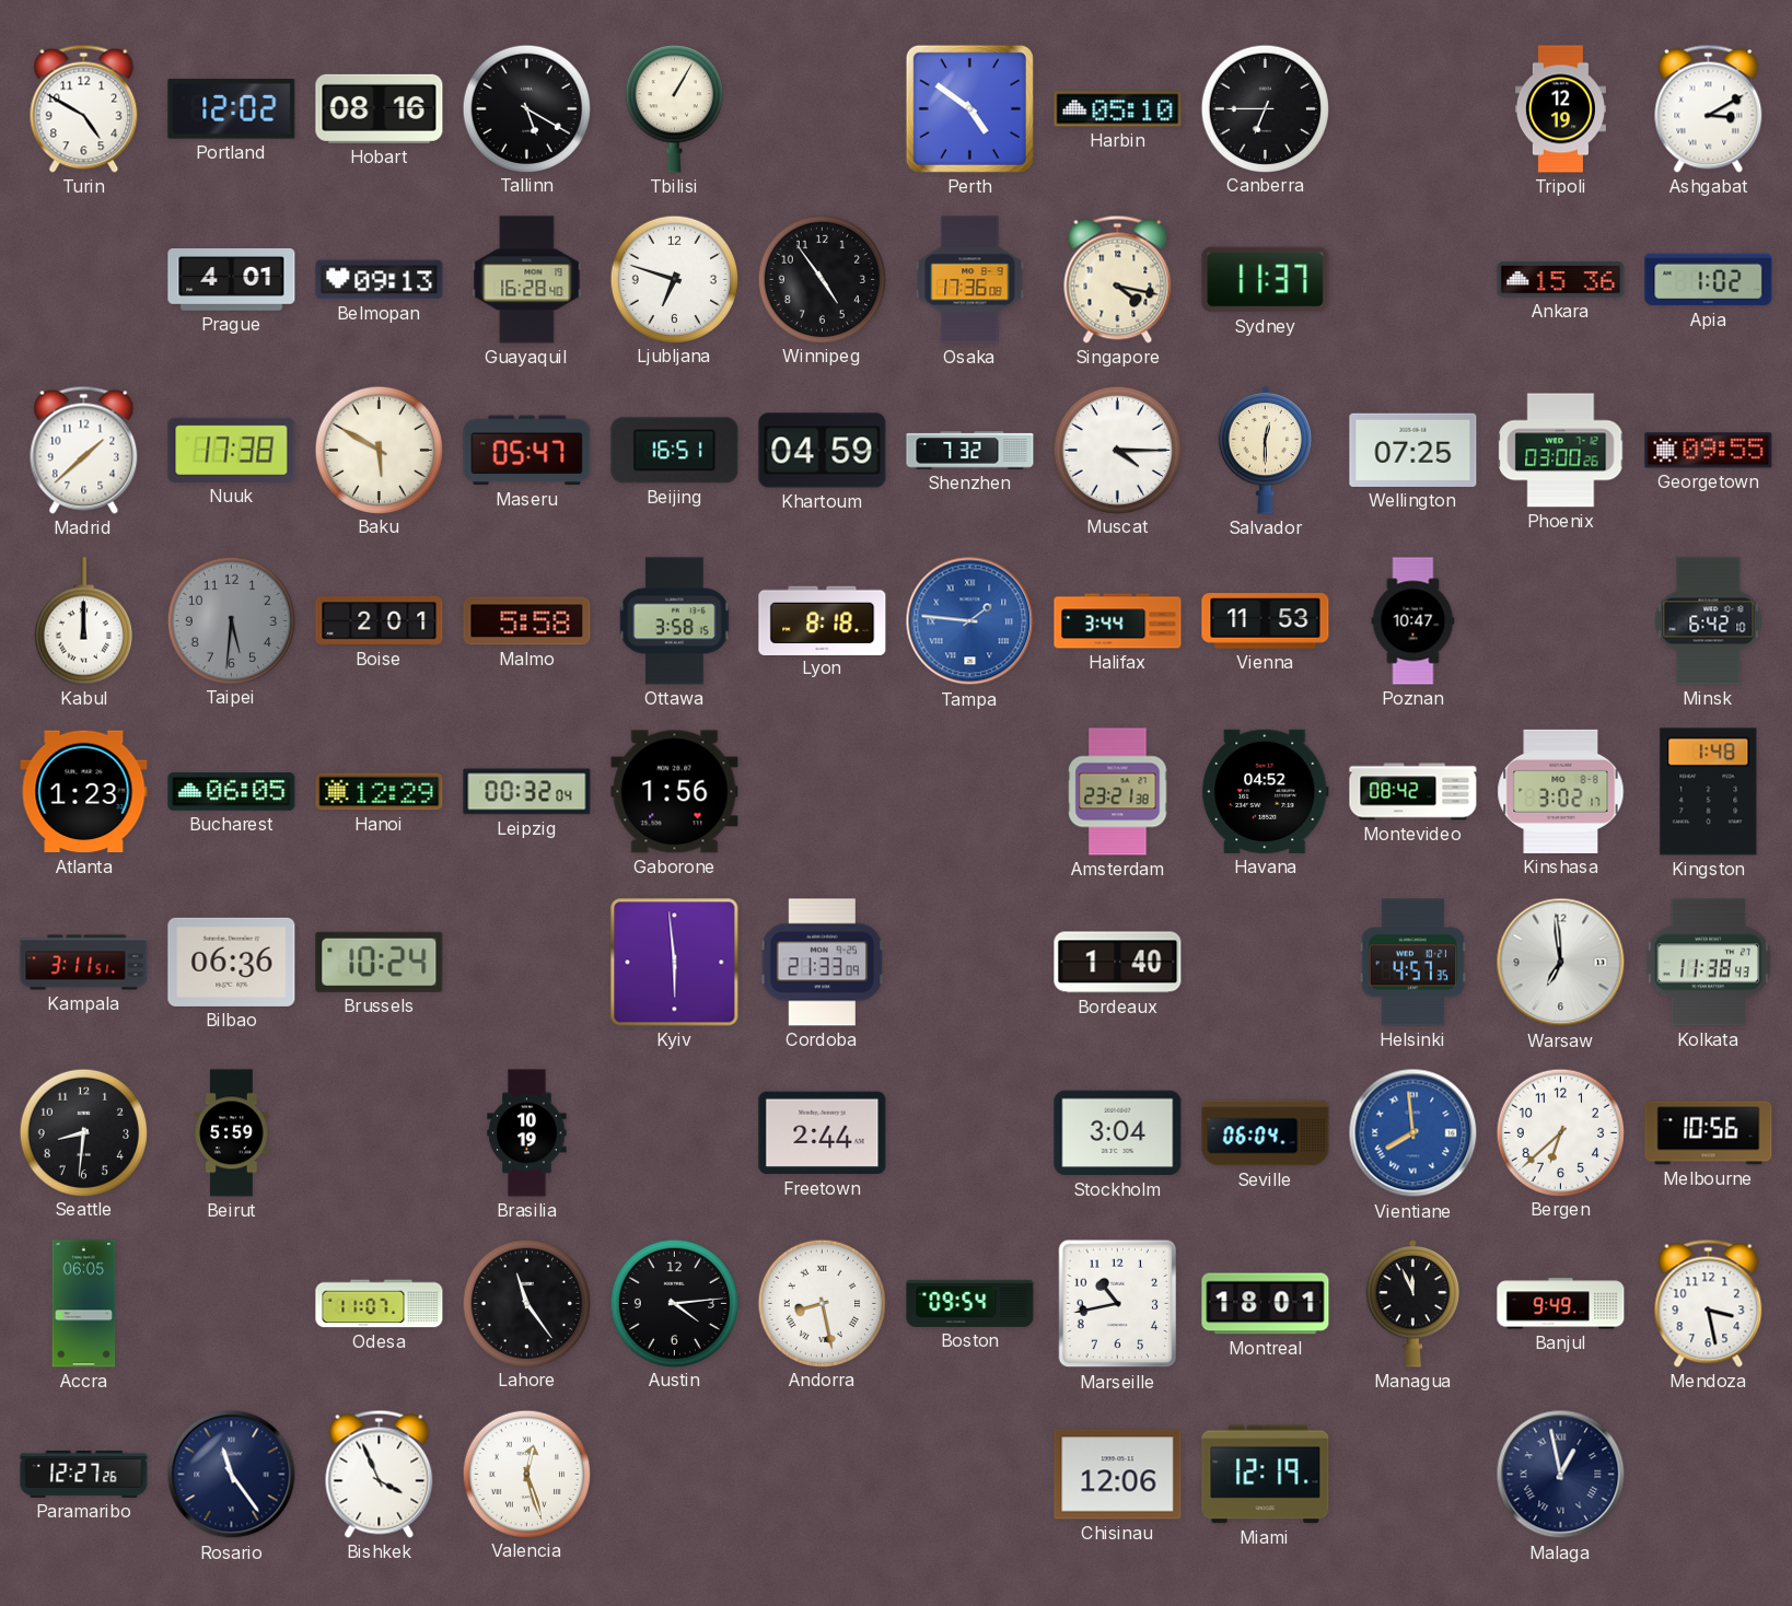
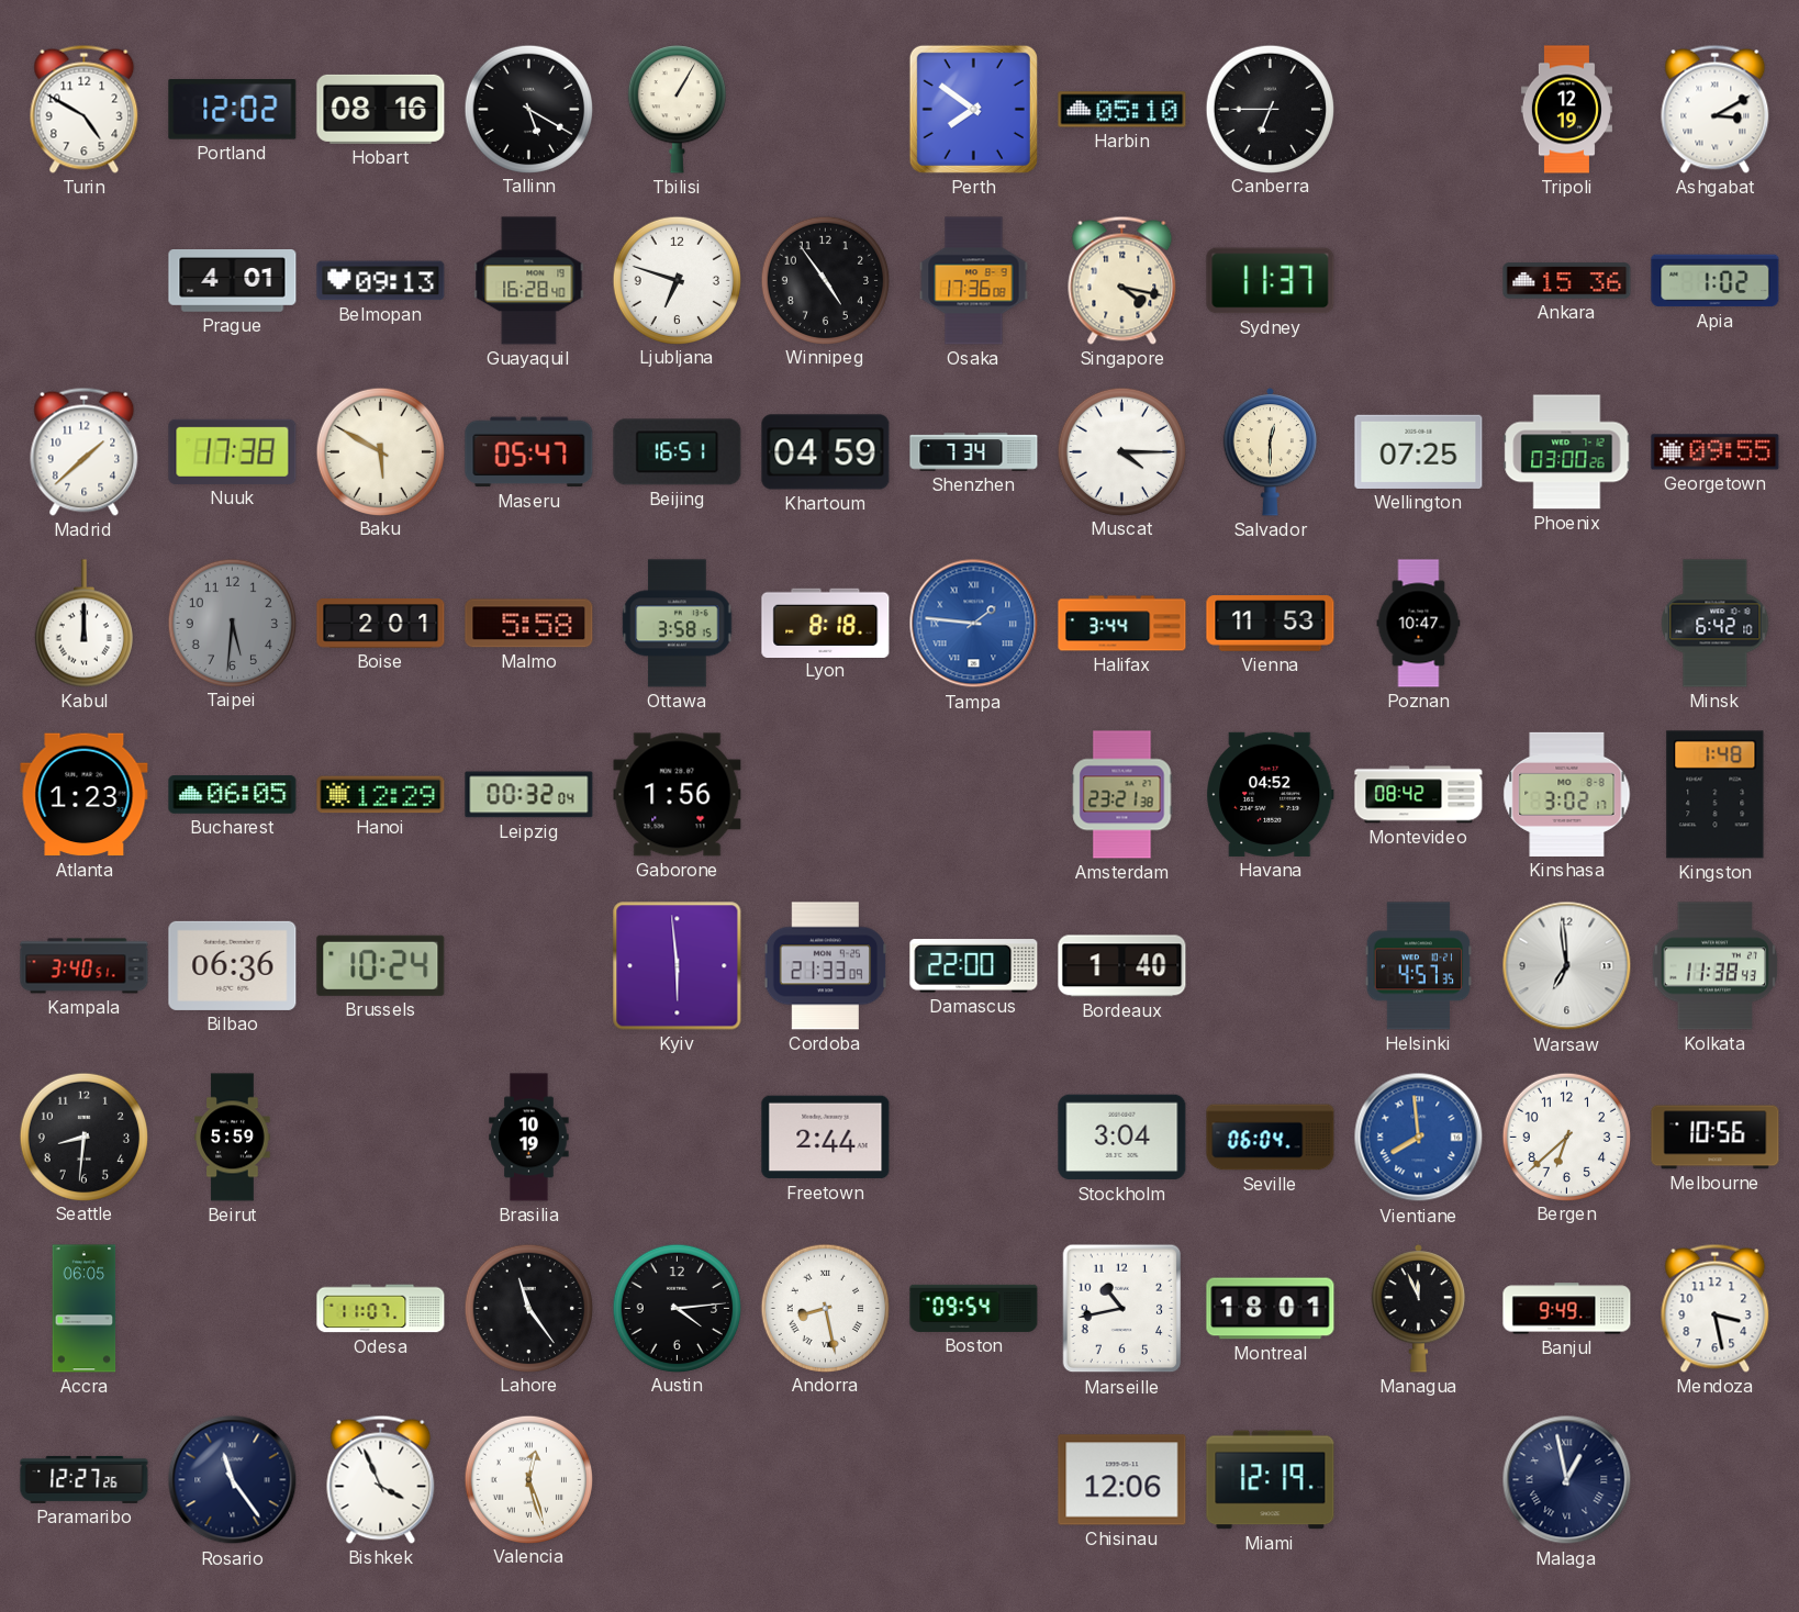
Perth: 4:51 -> 7:51
Shenzhen: 7:32 -> 7:34
Kampala: 3:11 -> 3:40
Damascus: none -> 22:00
